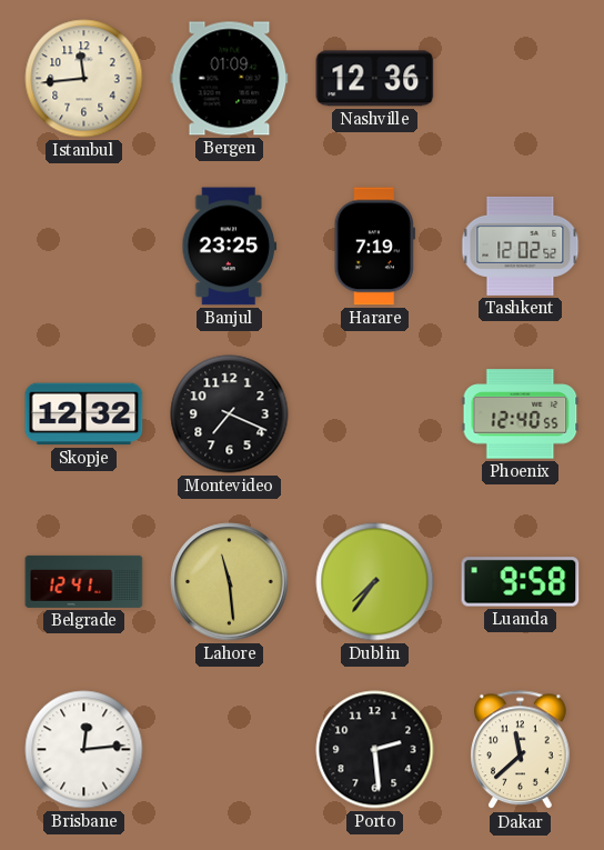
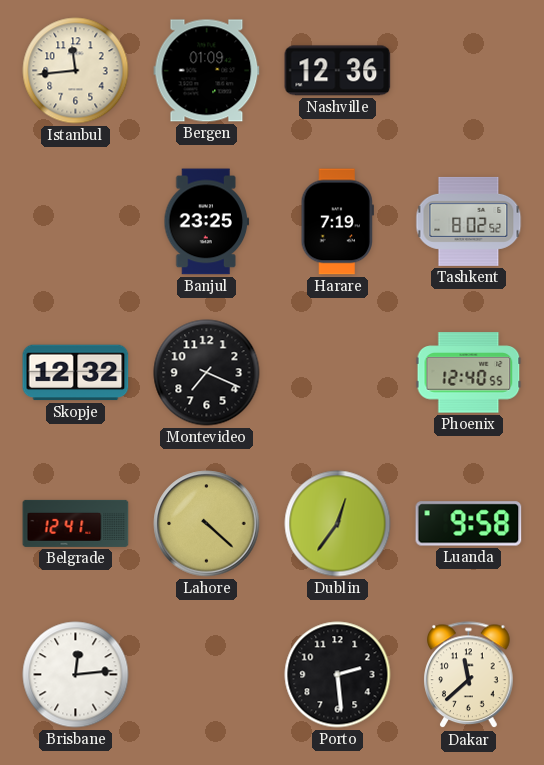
Tashkent: 12:02 -> 8:02
Lahore: 11:29 -> 4:22
Dublin: 7:36 -> 12:36
